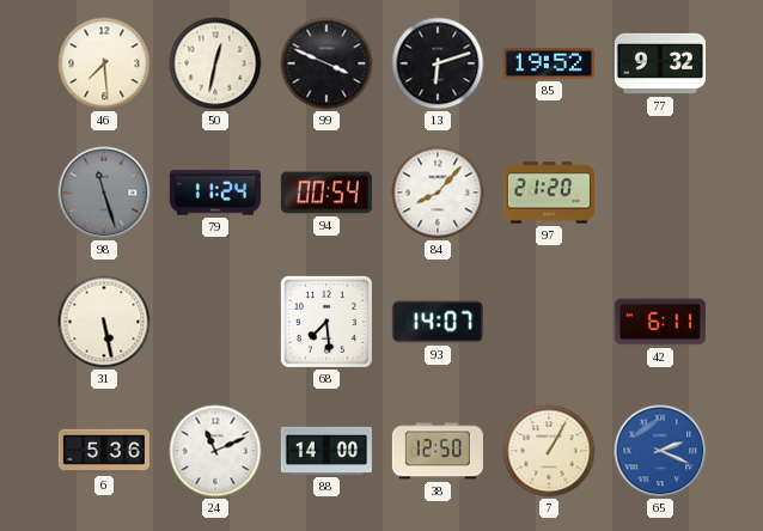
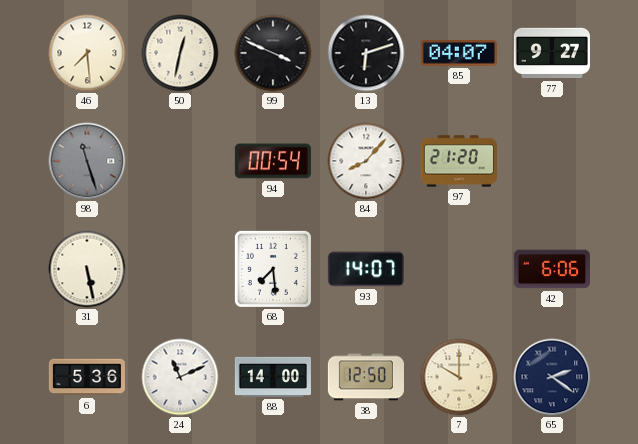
85: 19:52 -> 04:07
77: 9:32 -> 9:27
79: 11:24 -> none
42: 6:11 -> 6:06
7: 1:05 -> 10:00
65: 2:19 -> 2:21
65 dial: blue -> navy
